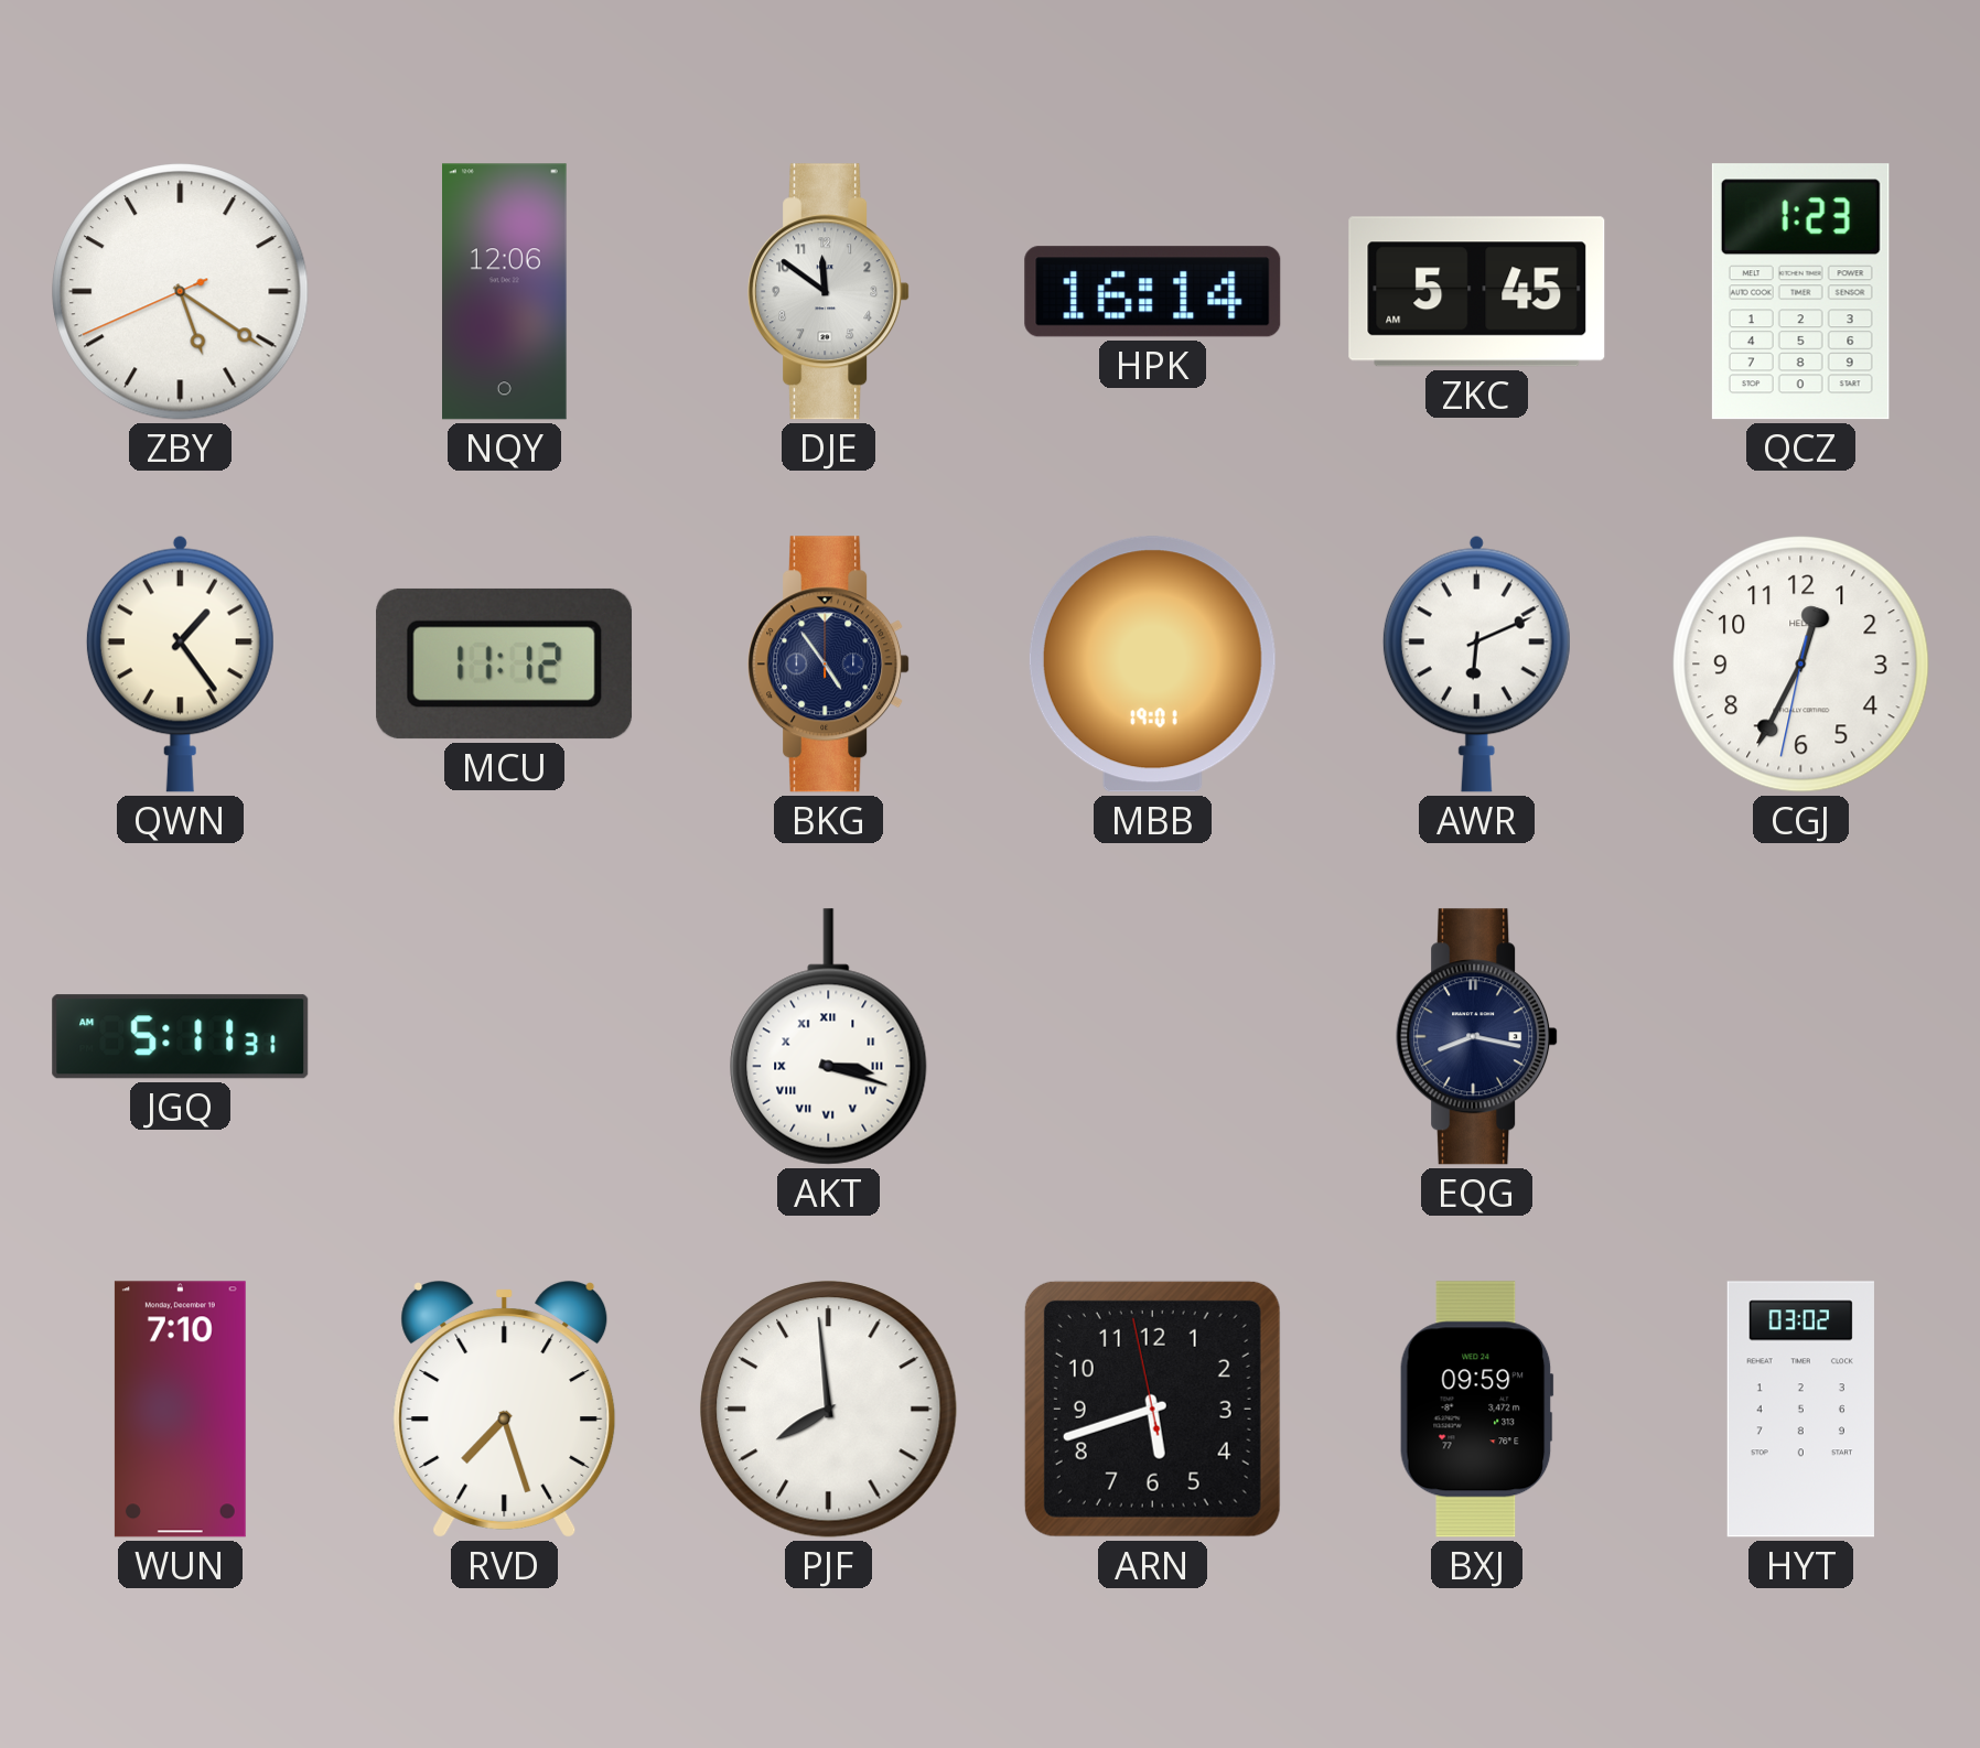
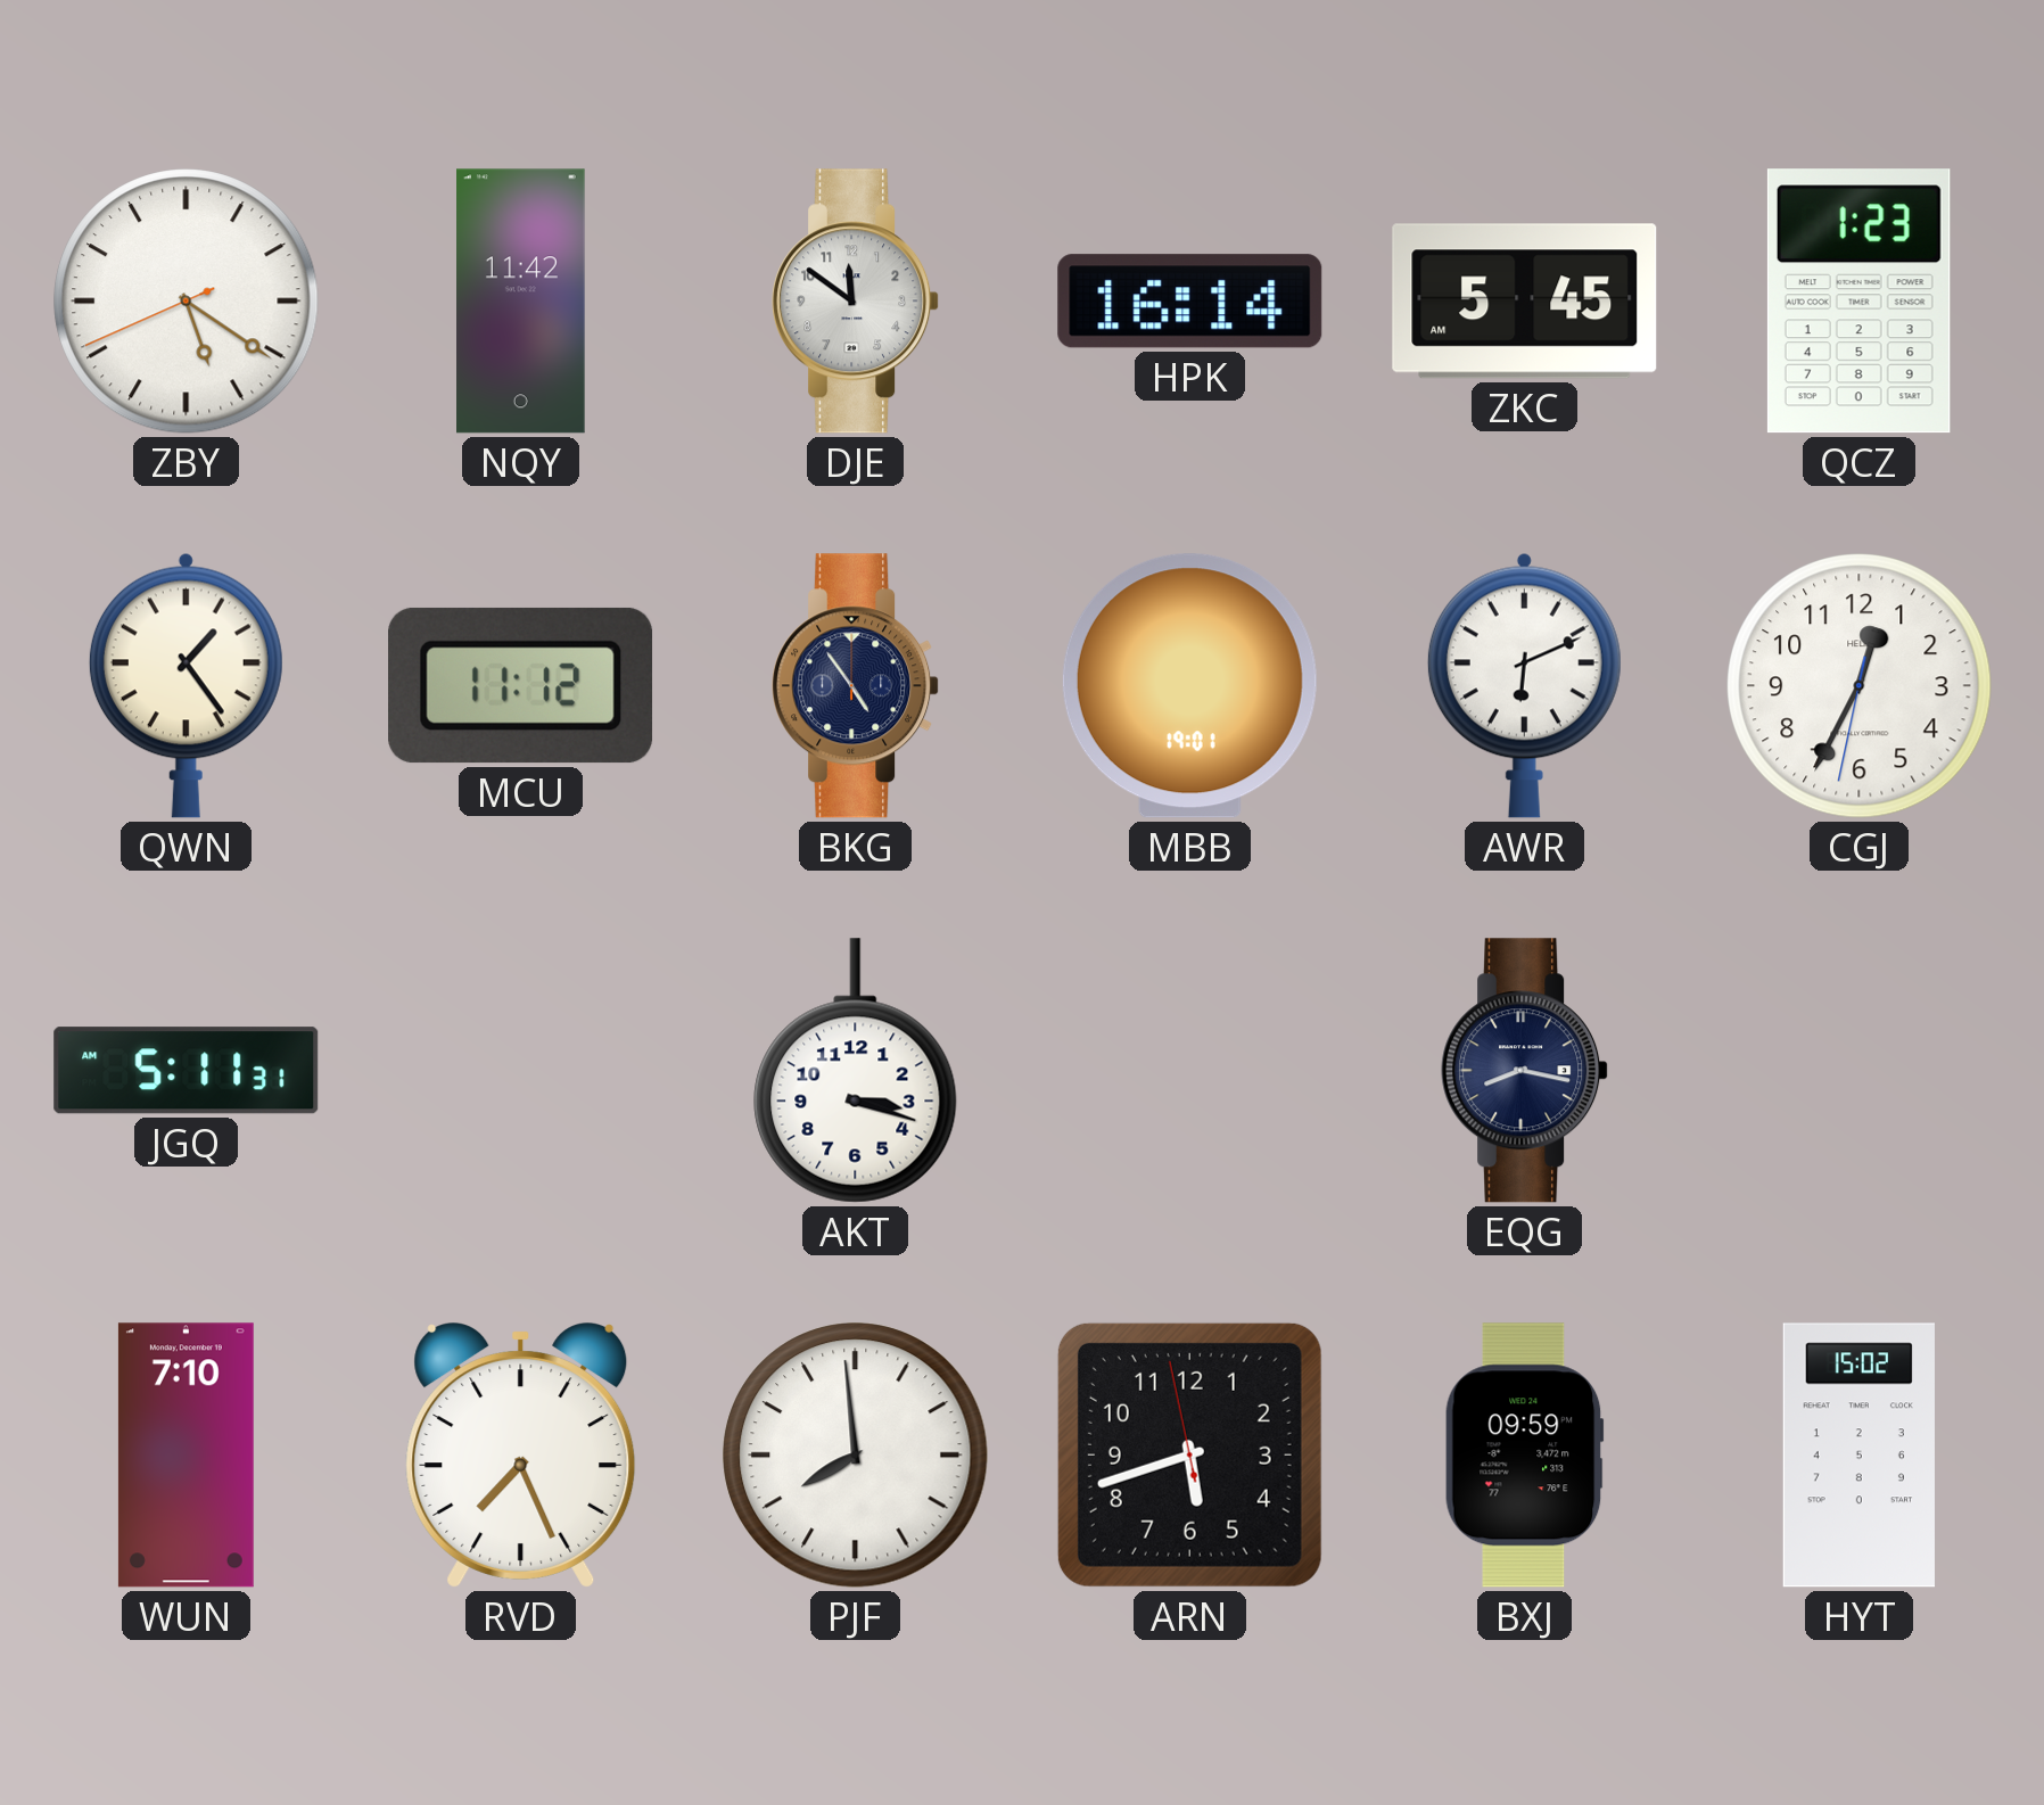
NQY: 12:06 -> 11:42
AKT numerals: Roman -> Arabic
RVD: 7:27 -> 7:26
HYT: 03:02 -> 15:02
